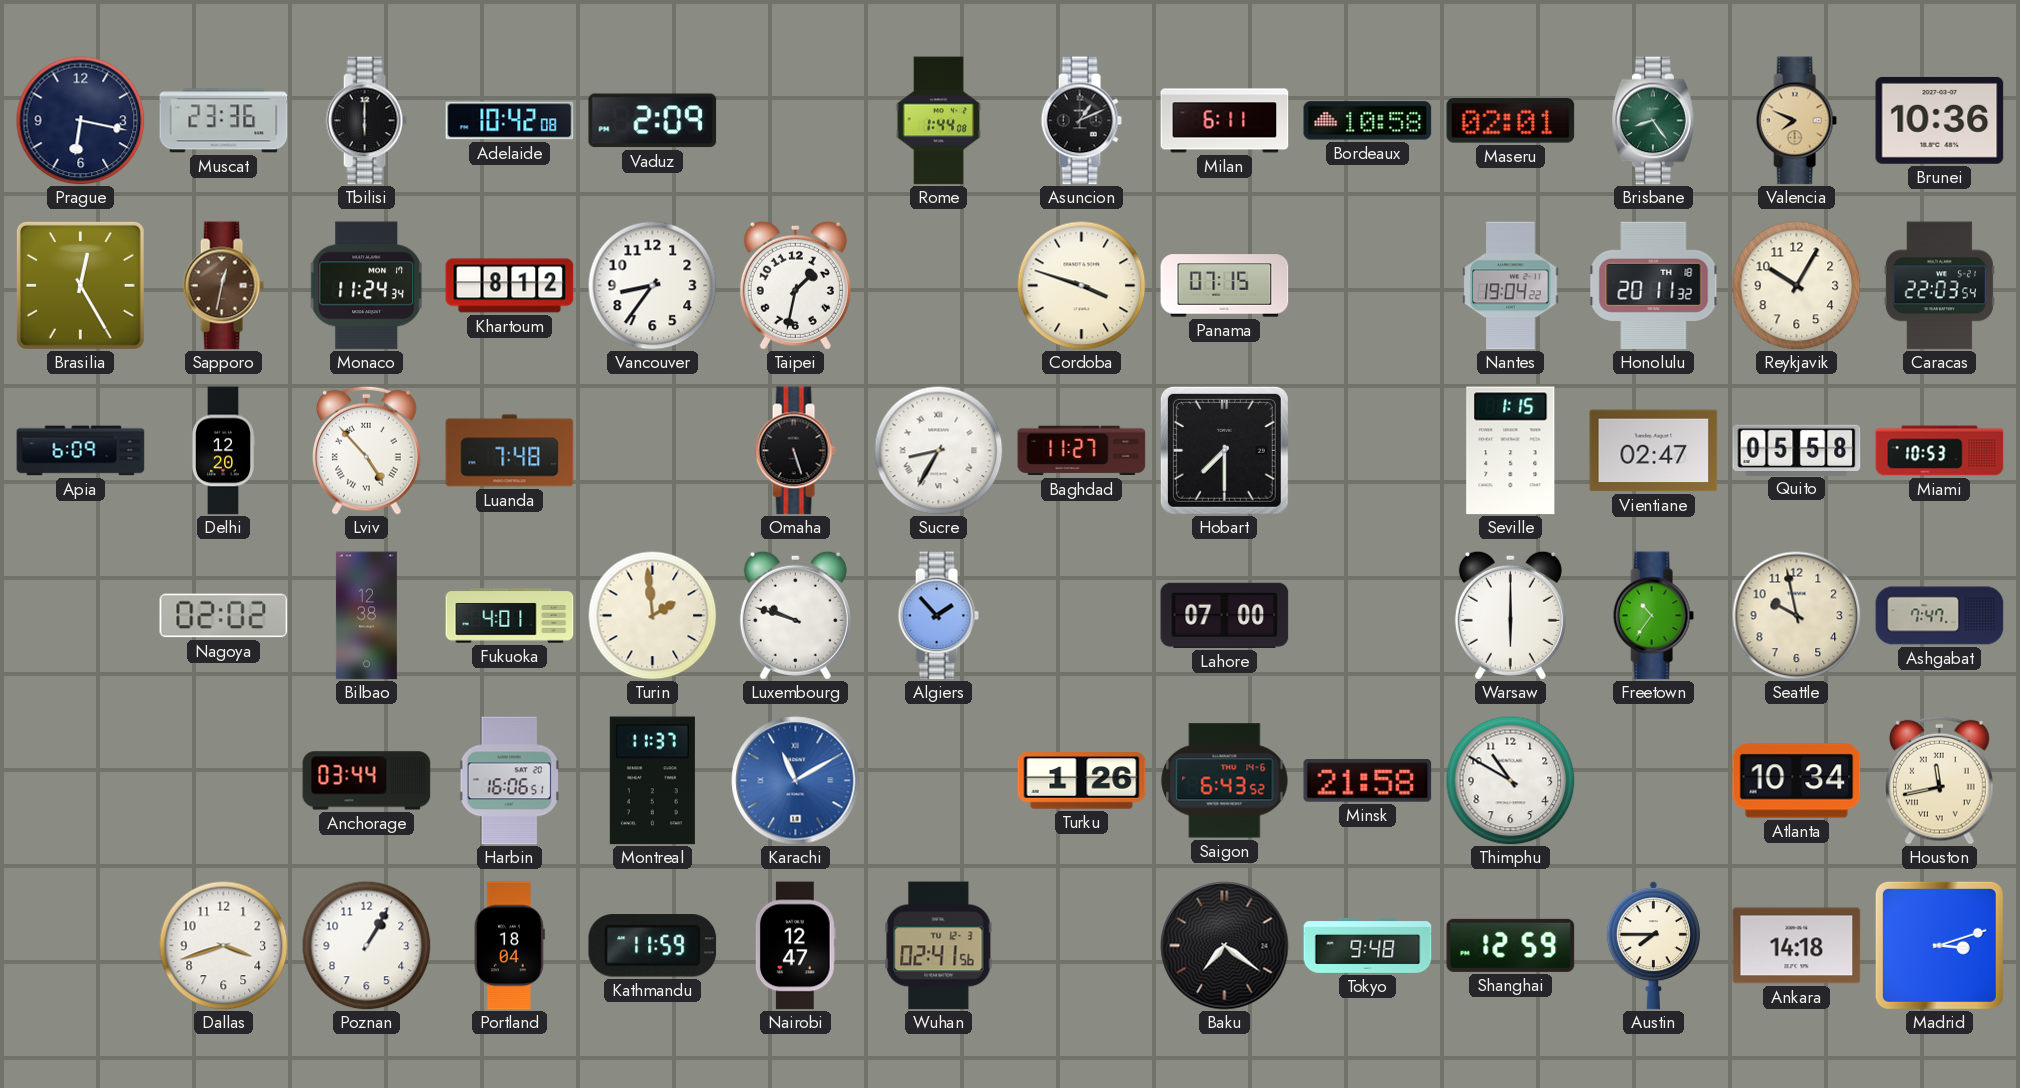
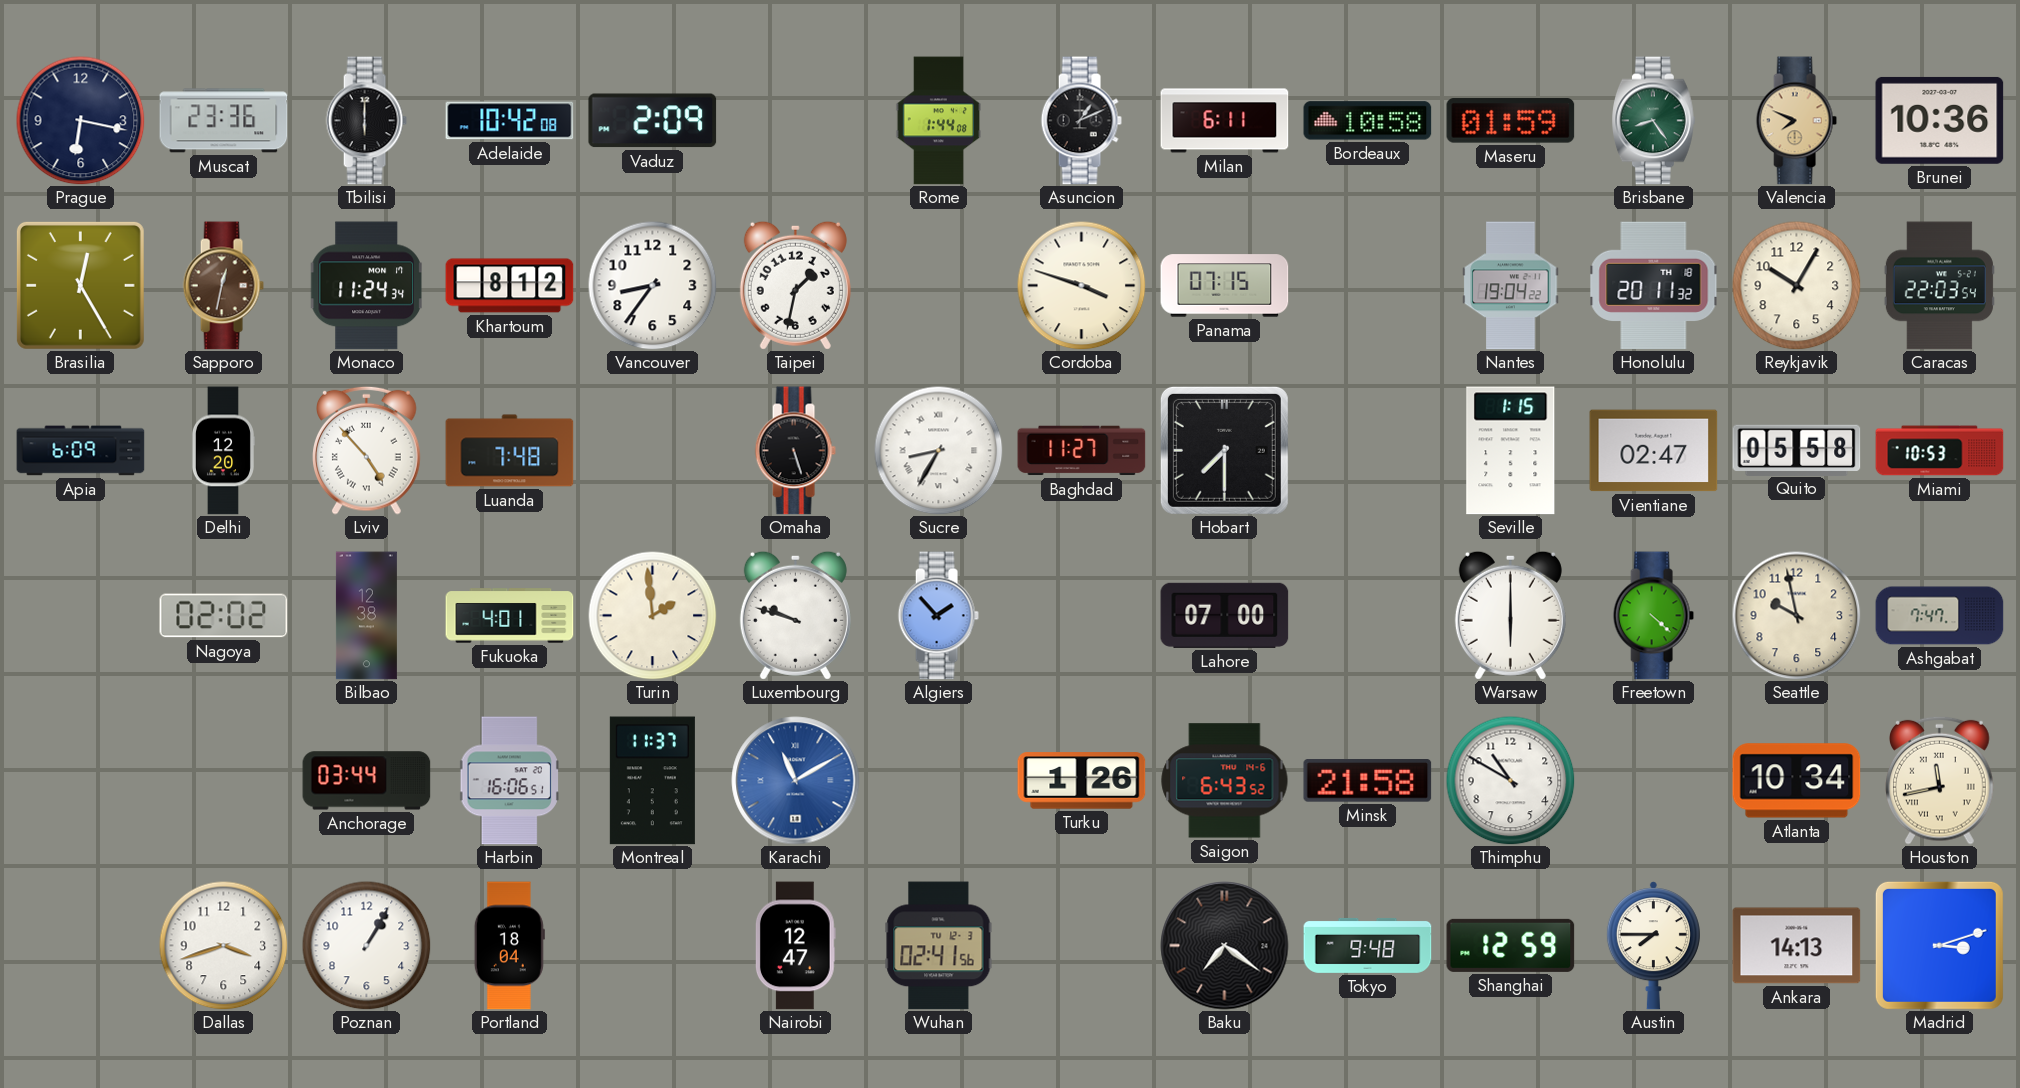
Maseru: 02:01 -> 01:59
Freetown: 10:36 -> 4:22
Kathmandu: 11:59 -> none
Ankara: 14:18 -> 14:13
